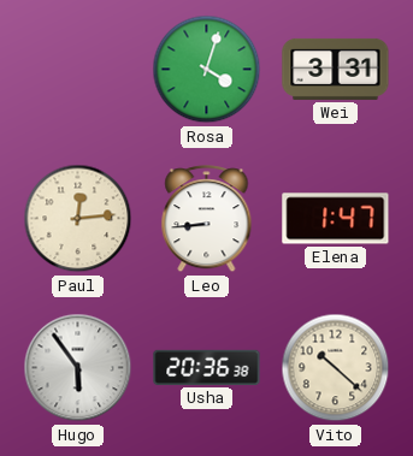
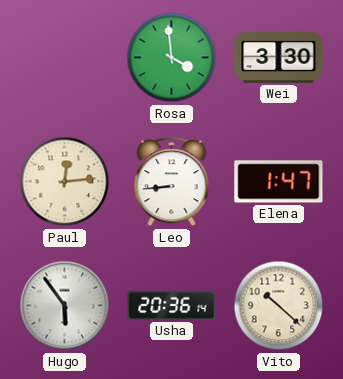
Rosa: 4:03 -> 3:59
Wei: 3:31 -> 3:30
Usha: 20:36:38 -> 20:36:14
